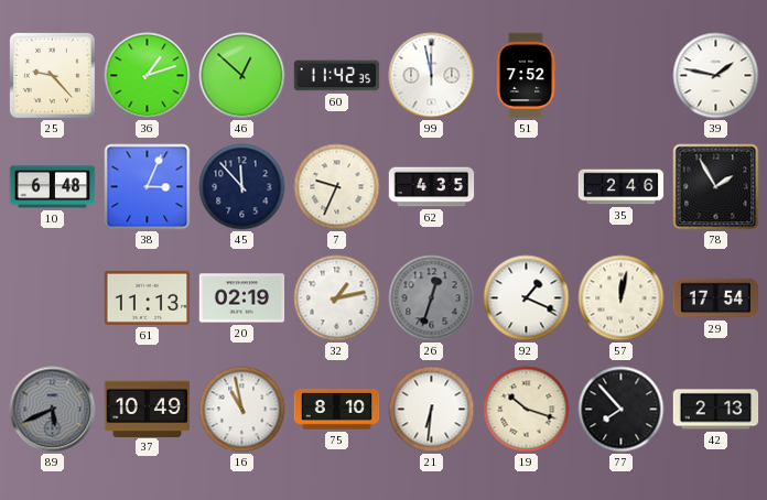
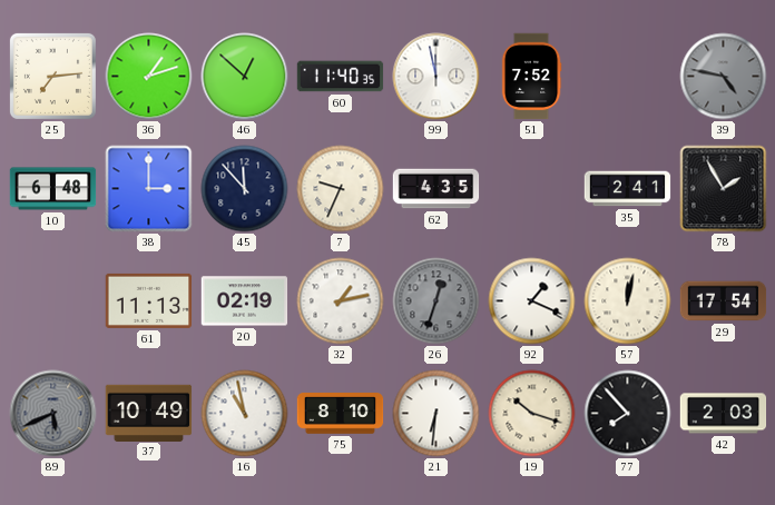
25: 9:23 -> 7:14
60: 11:42 -> 11:40
39: 1:47 -> 4:47
39 dial: white -> grey
38: 3:04 -> 3:00
35: 2:46 -> 2:41
42: 2:13 -> 2:03
